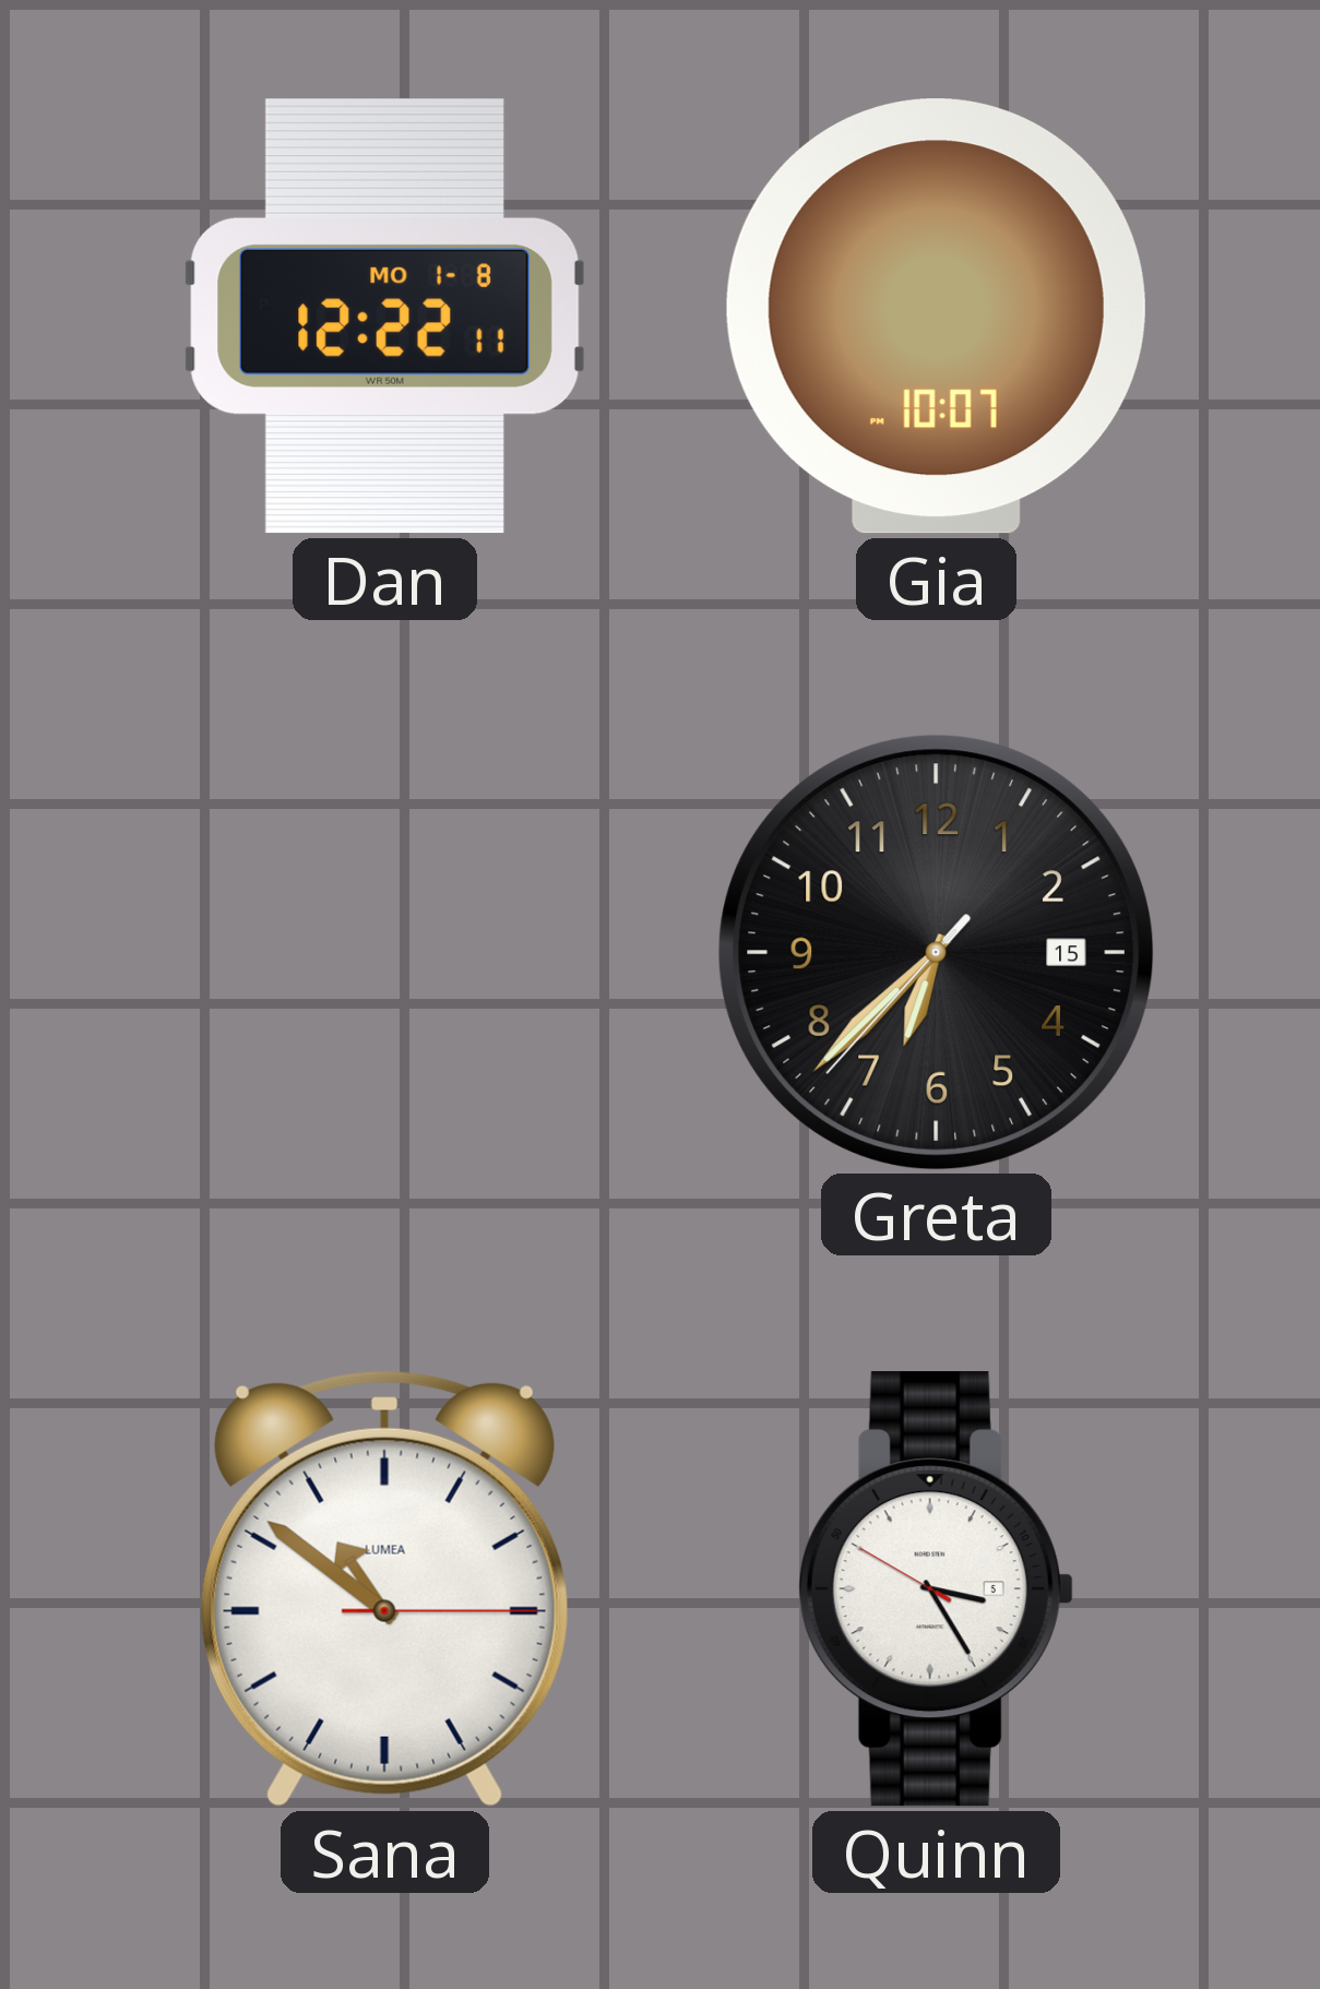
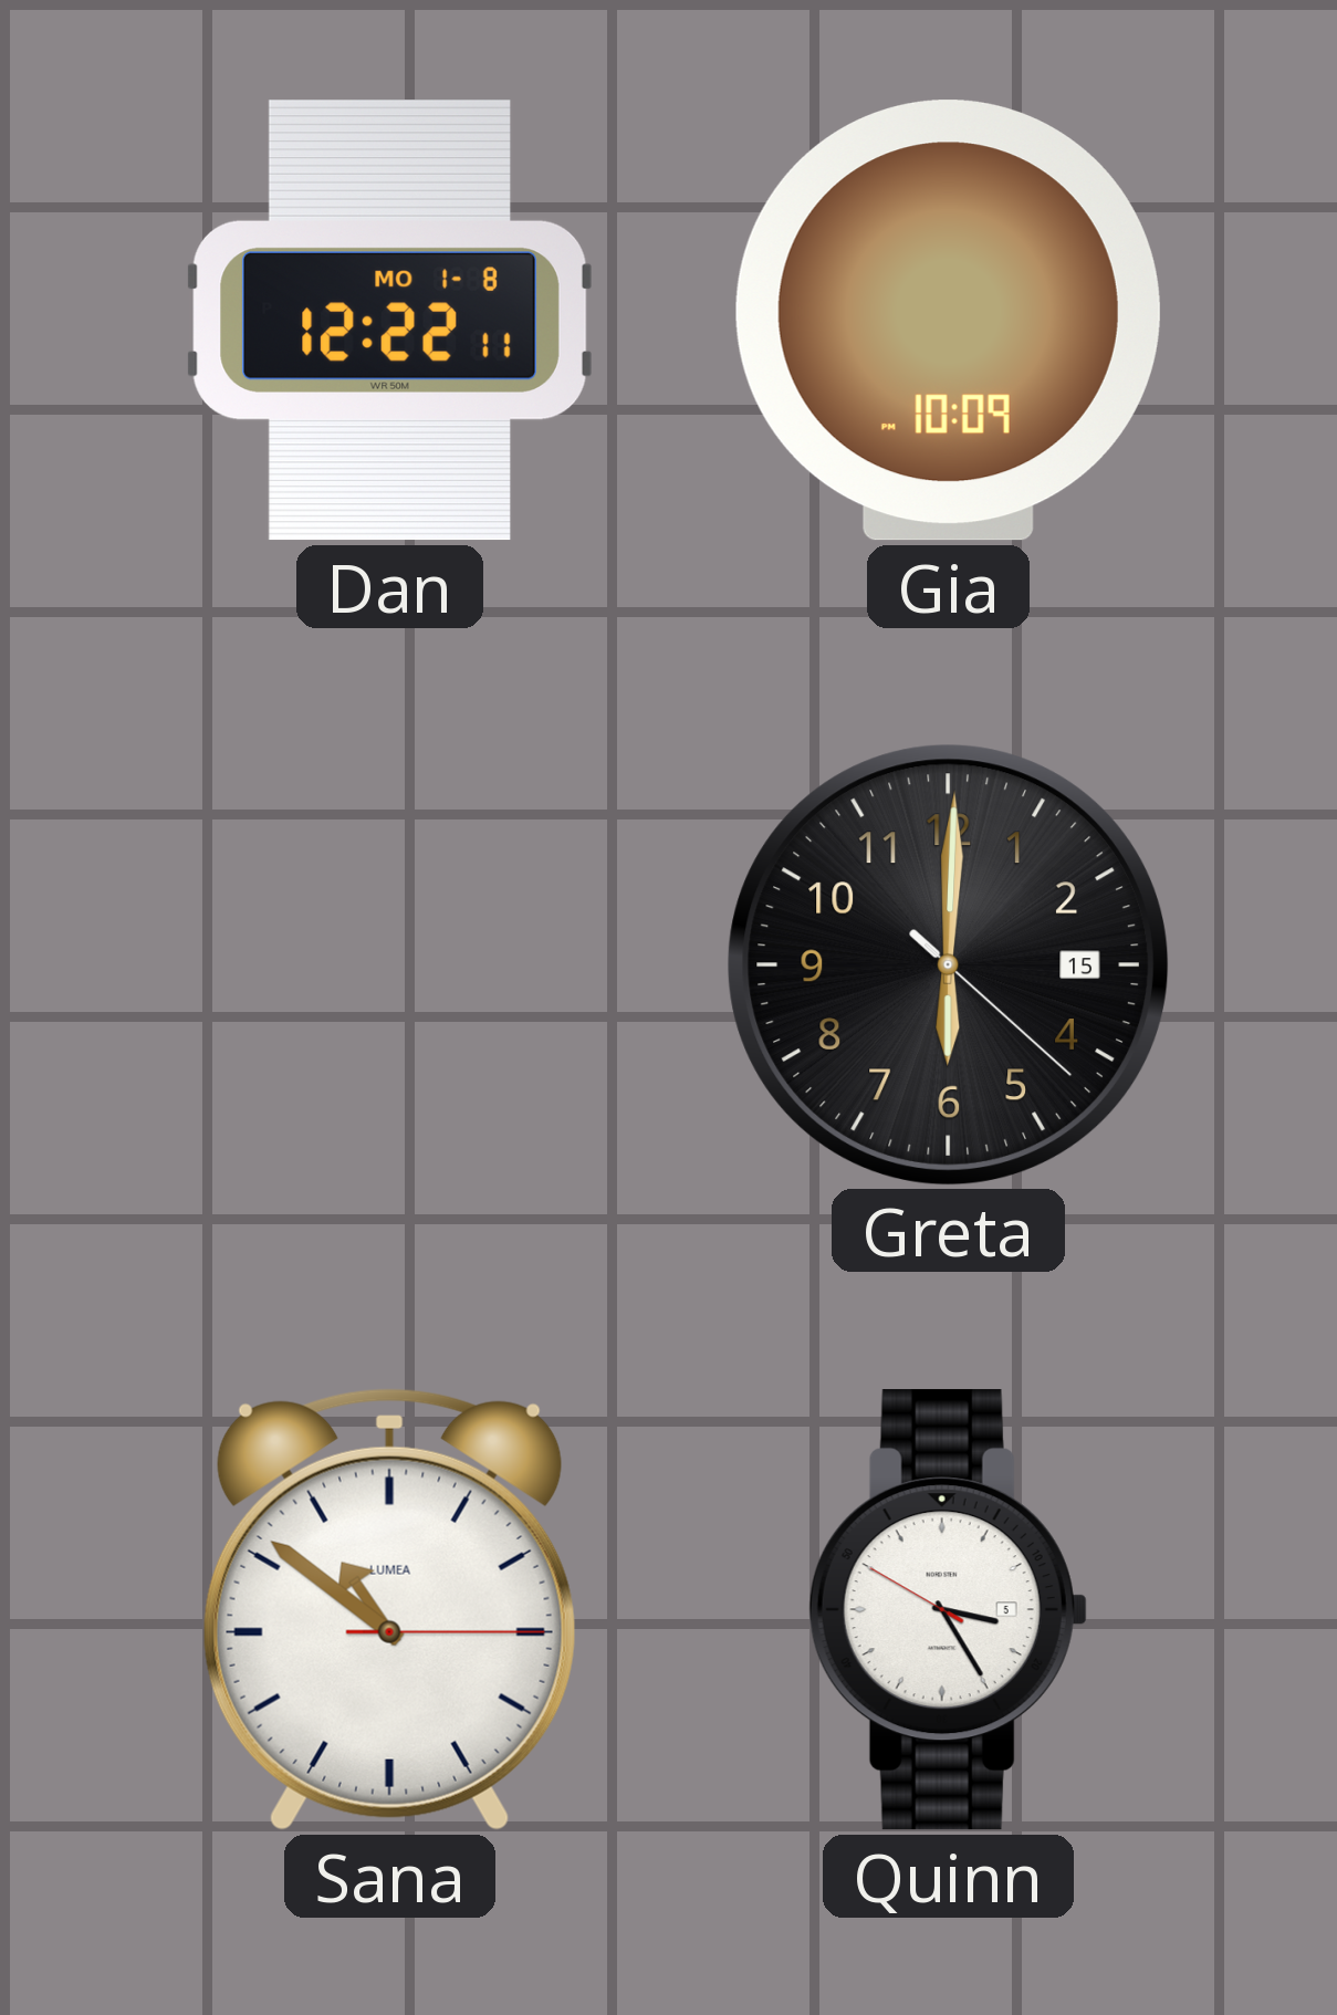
Gia: 10:07 -> 10:09
Greta: 6:37 -> 6:00
